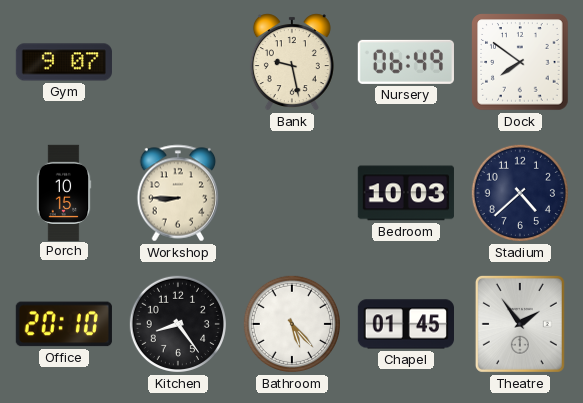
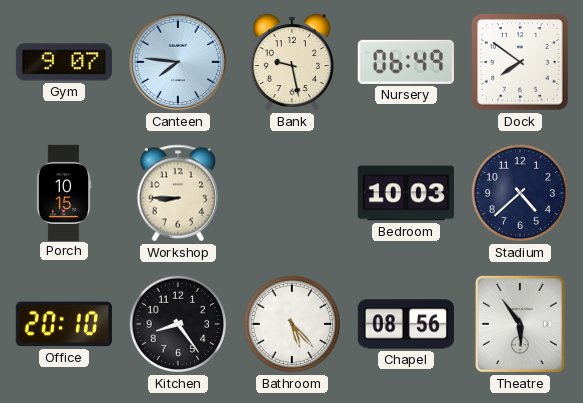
Canteen: none -> 7:46
Chapel: 01:45 -> 08:56
Theatre: 1:54 -> 5:54
